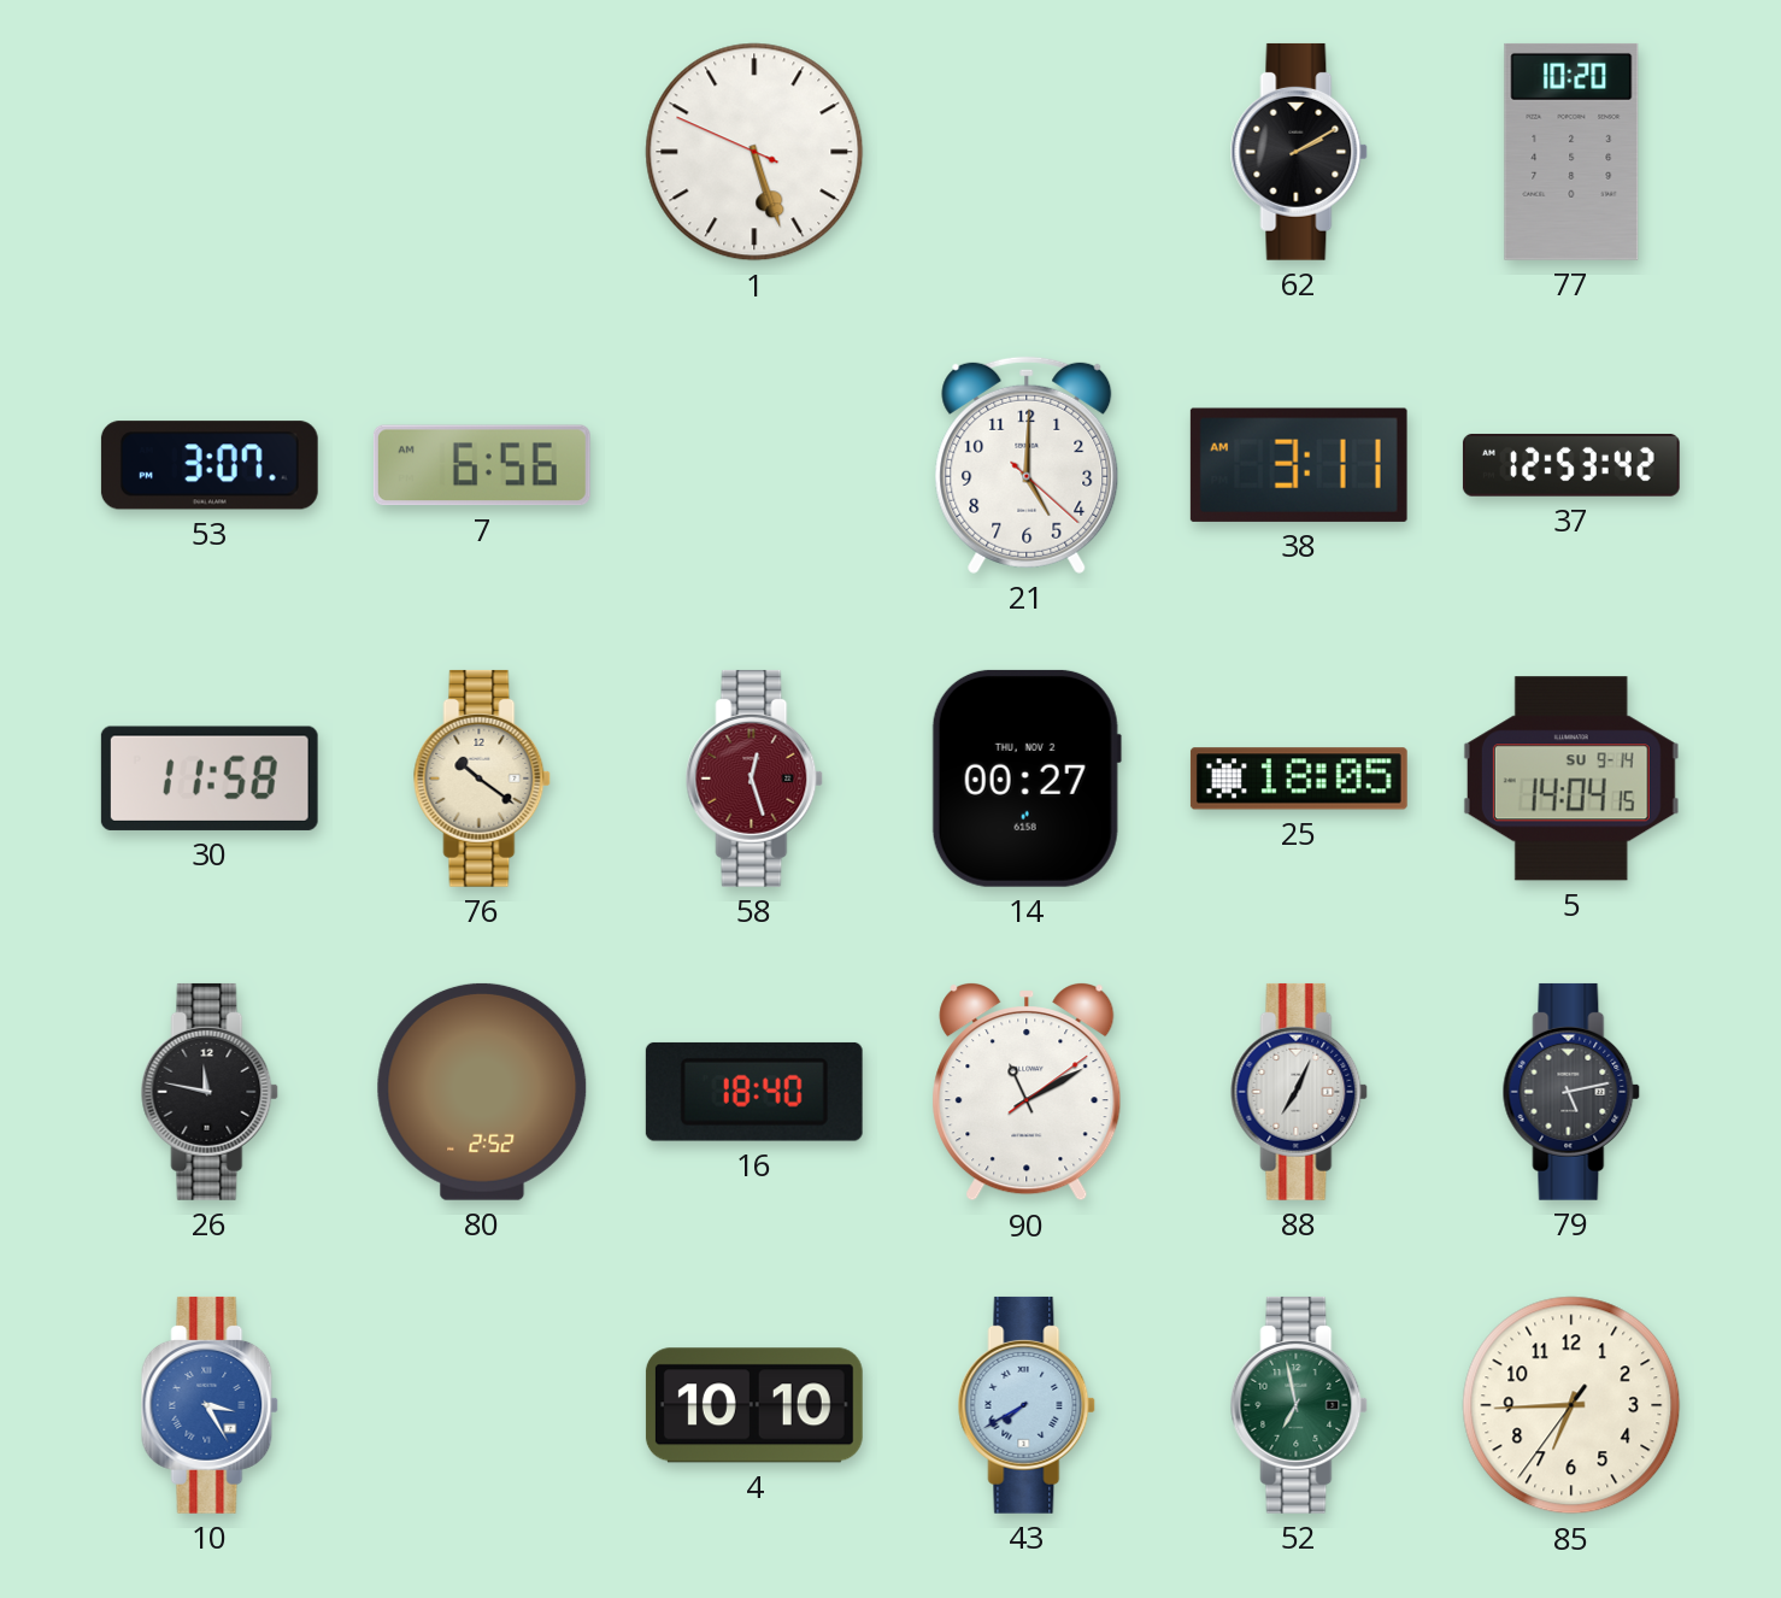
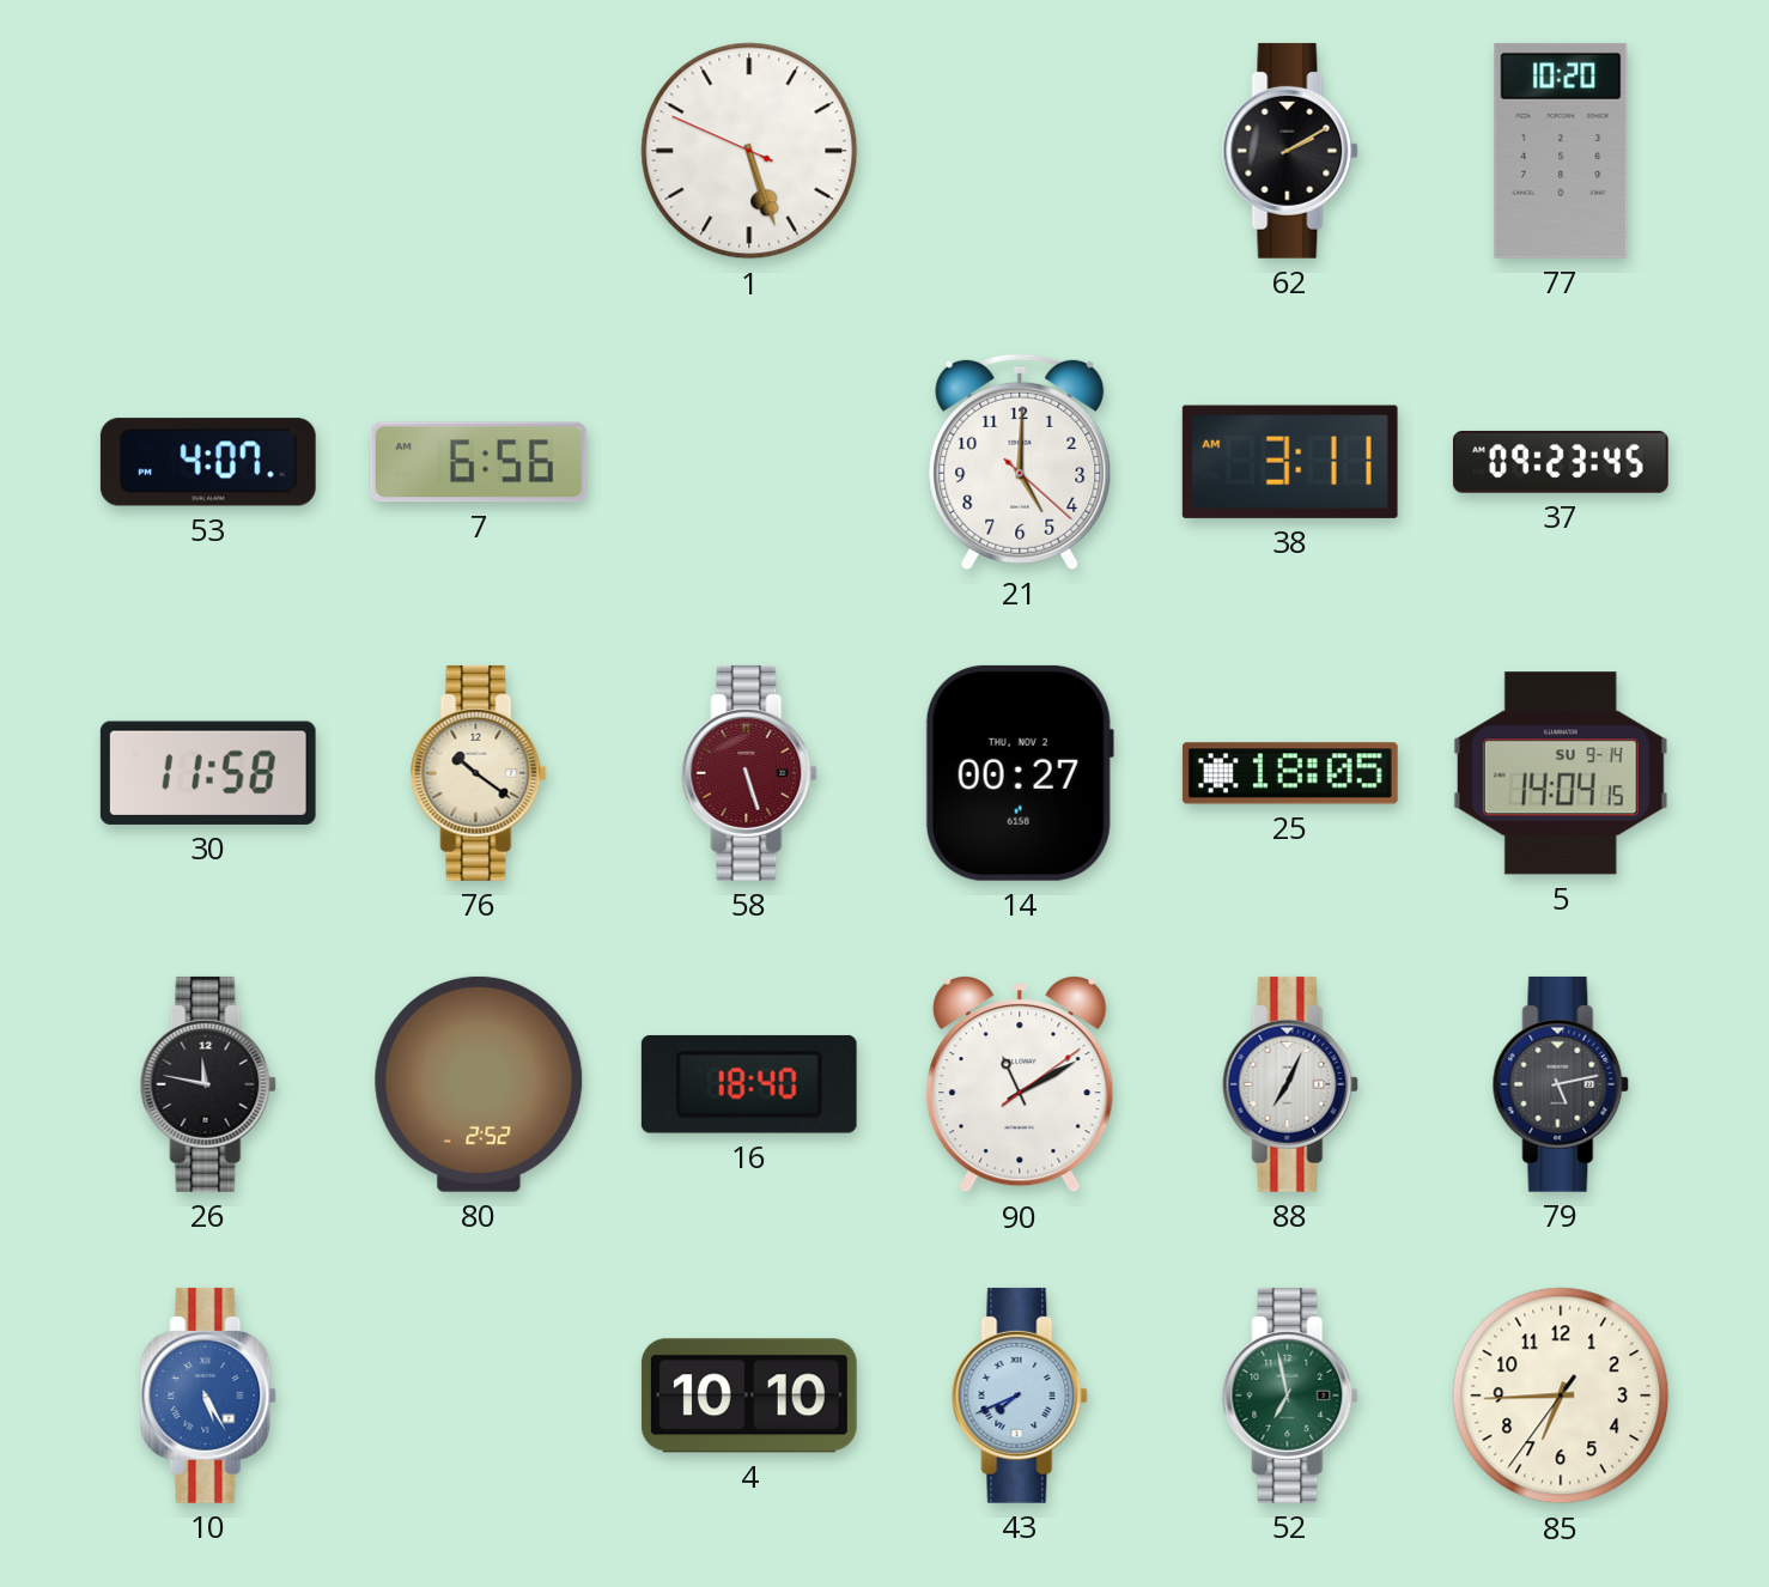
53: 3:07 -> 4:07
37: 12:53 -> 09:23
58: 12:27 -> 5:27
10: 3:25 -> 5:25
43: 7:40 -> 7:41
